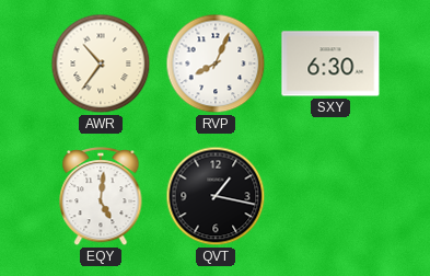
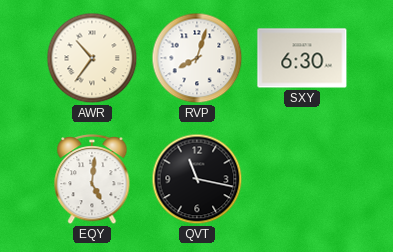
RVP: 8:04 -> 8:03
QVT: 1:17 -> 11:17
